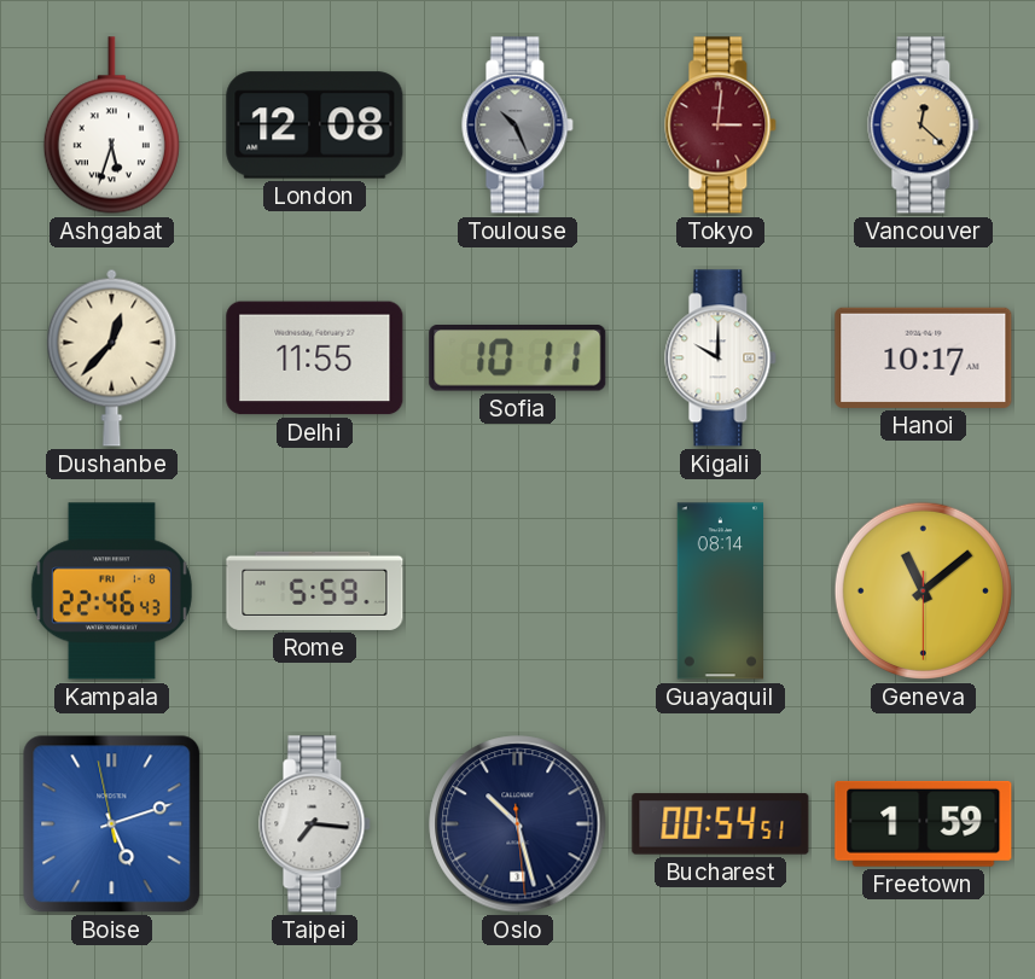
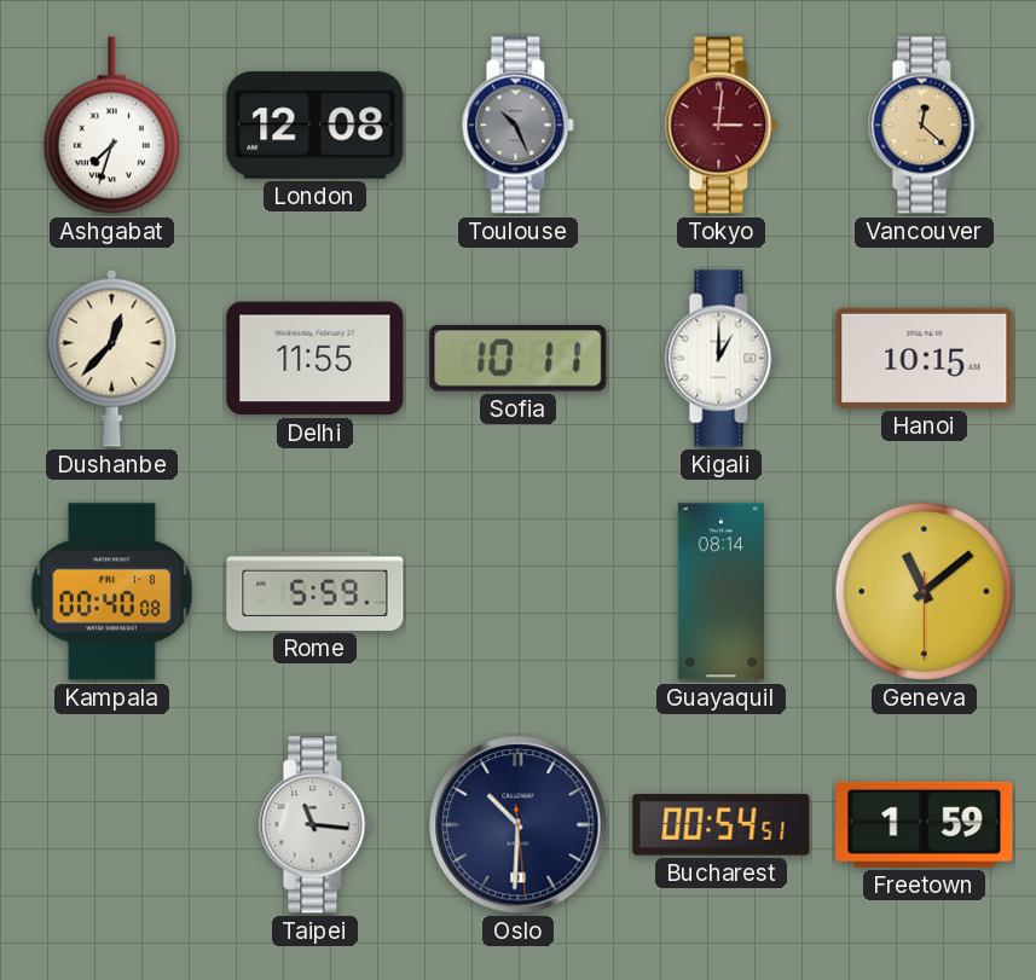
Ashgabat: 5:33 -> 7:33
Kigali: 10:00 -> 1:00
Hanoi: 10:17 -> 10:15
Kampala: 22:46 -> 00:40
Boise: 5:11 -> none
Taipei: 7:16 -> 11:16
Oslo: 10:27 -> 10:30
